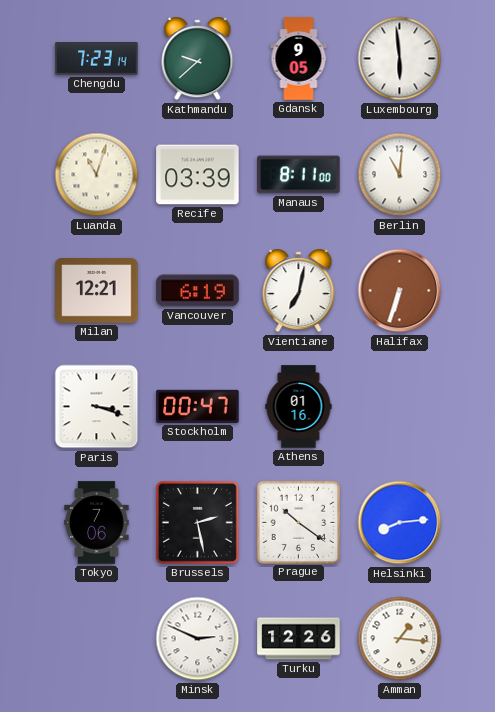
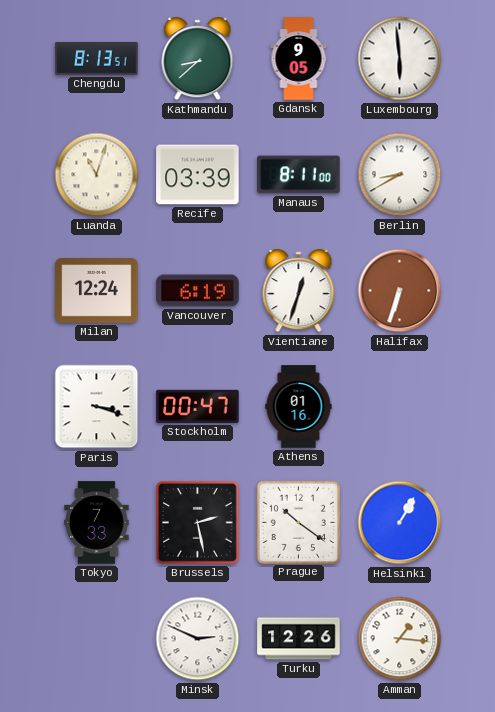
Chengdu: 7:23 -> 8:13
Kathmandu: 9:38 -> 8:38
Berlin: 11:01 -> 8:40
Milan: 12:21 -> 12:24
Vientiane: 7:02 -> 12:33
Tokyo: 7:06 -> 7:33
Helsinki: 8:14 -> 1:05
